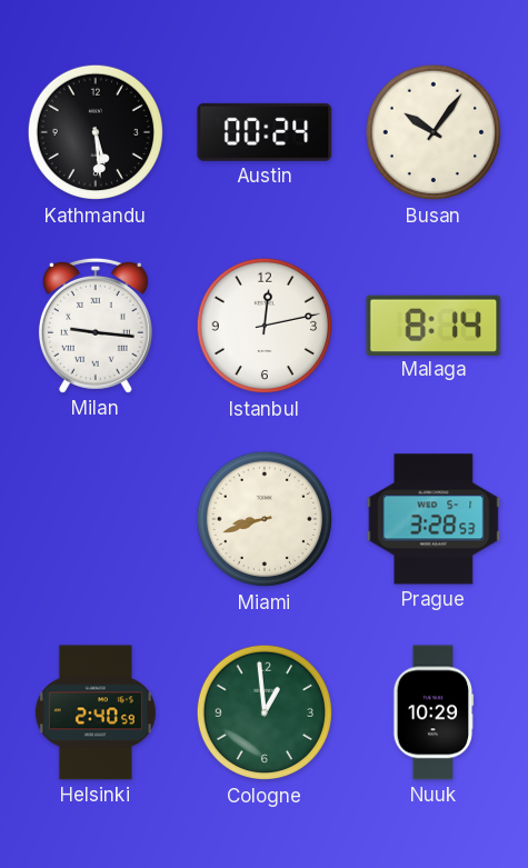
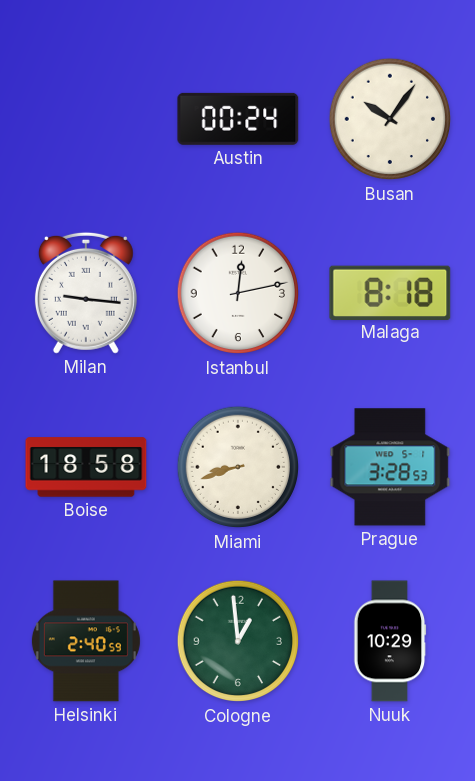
Kathmandu: 5:29 -> none
Malaga: 8:14 -> 8:18
Boise: none -> 18:58
